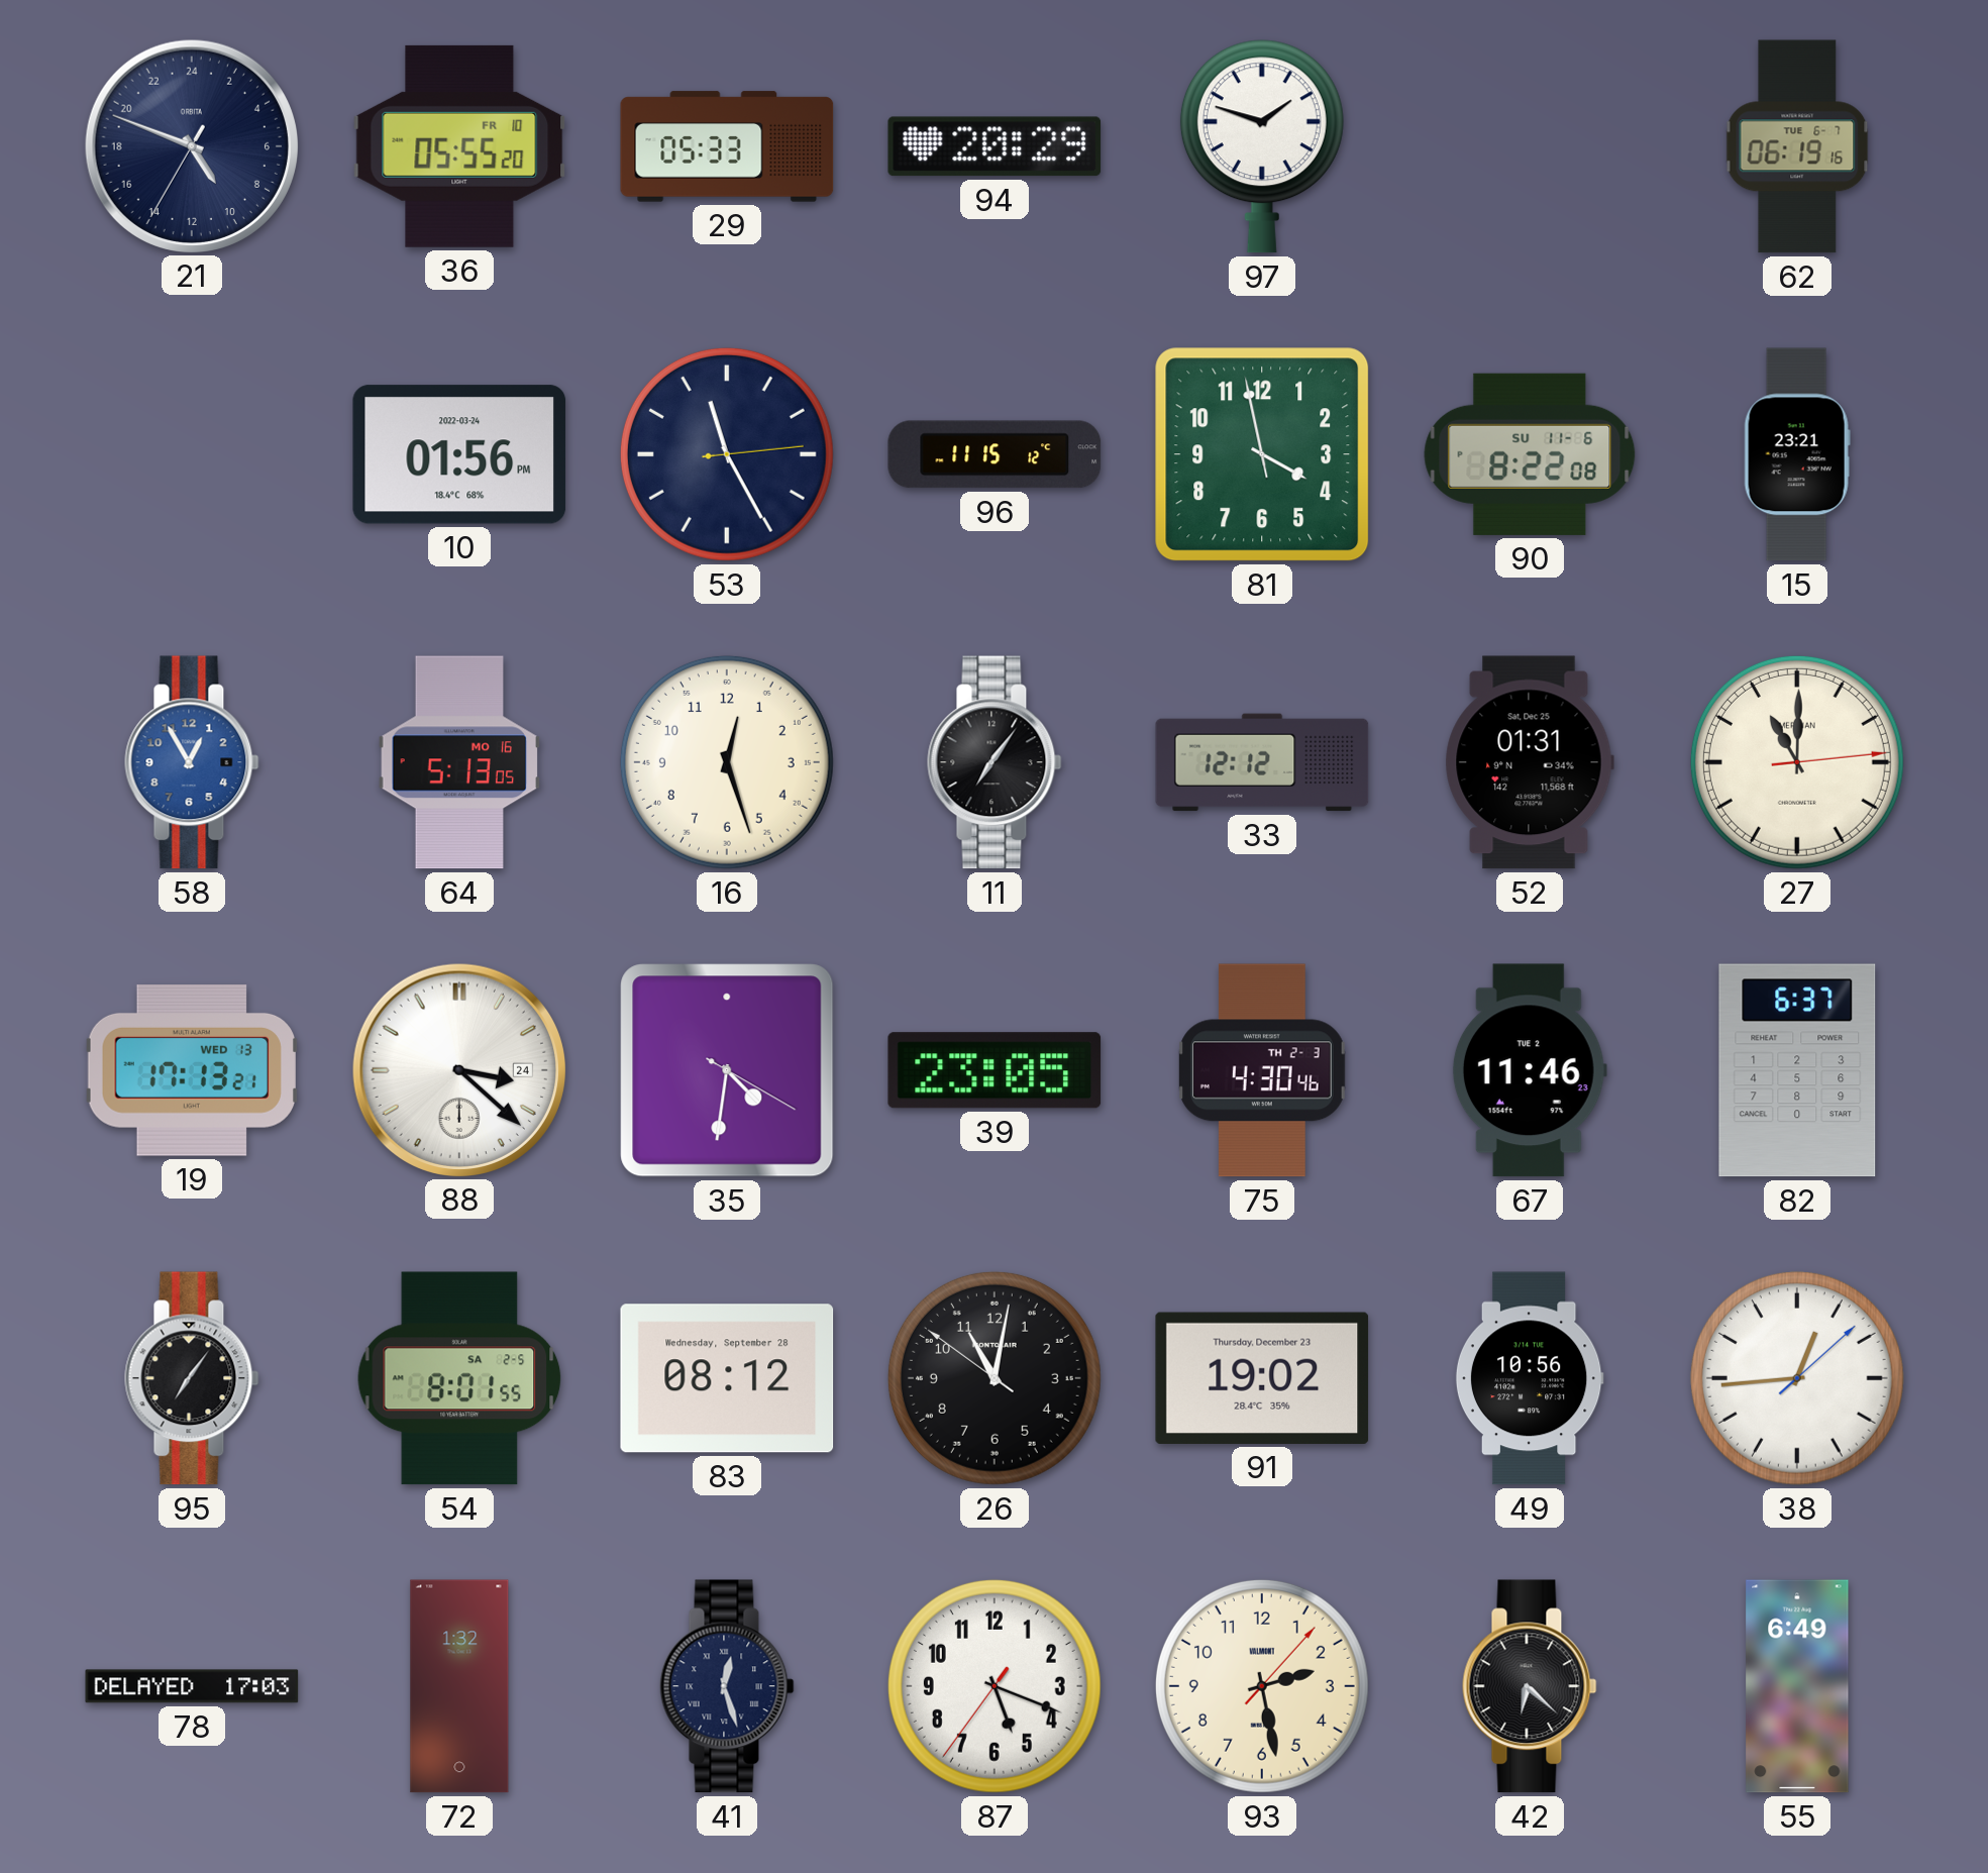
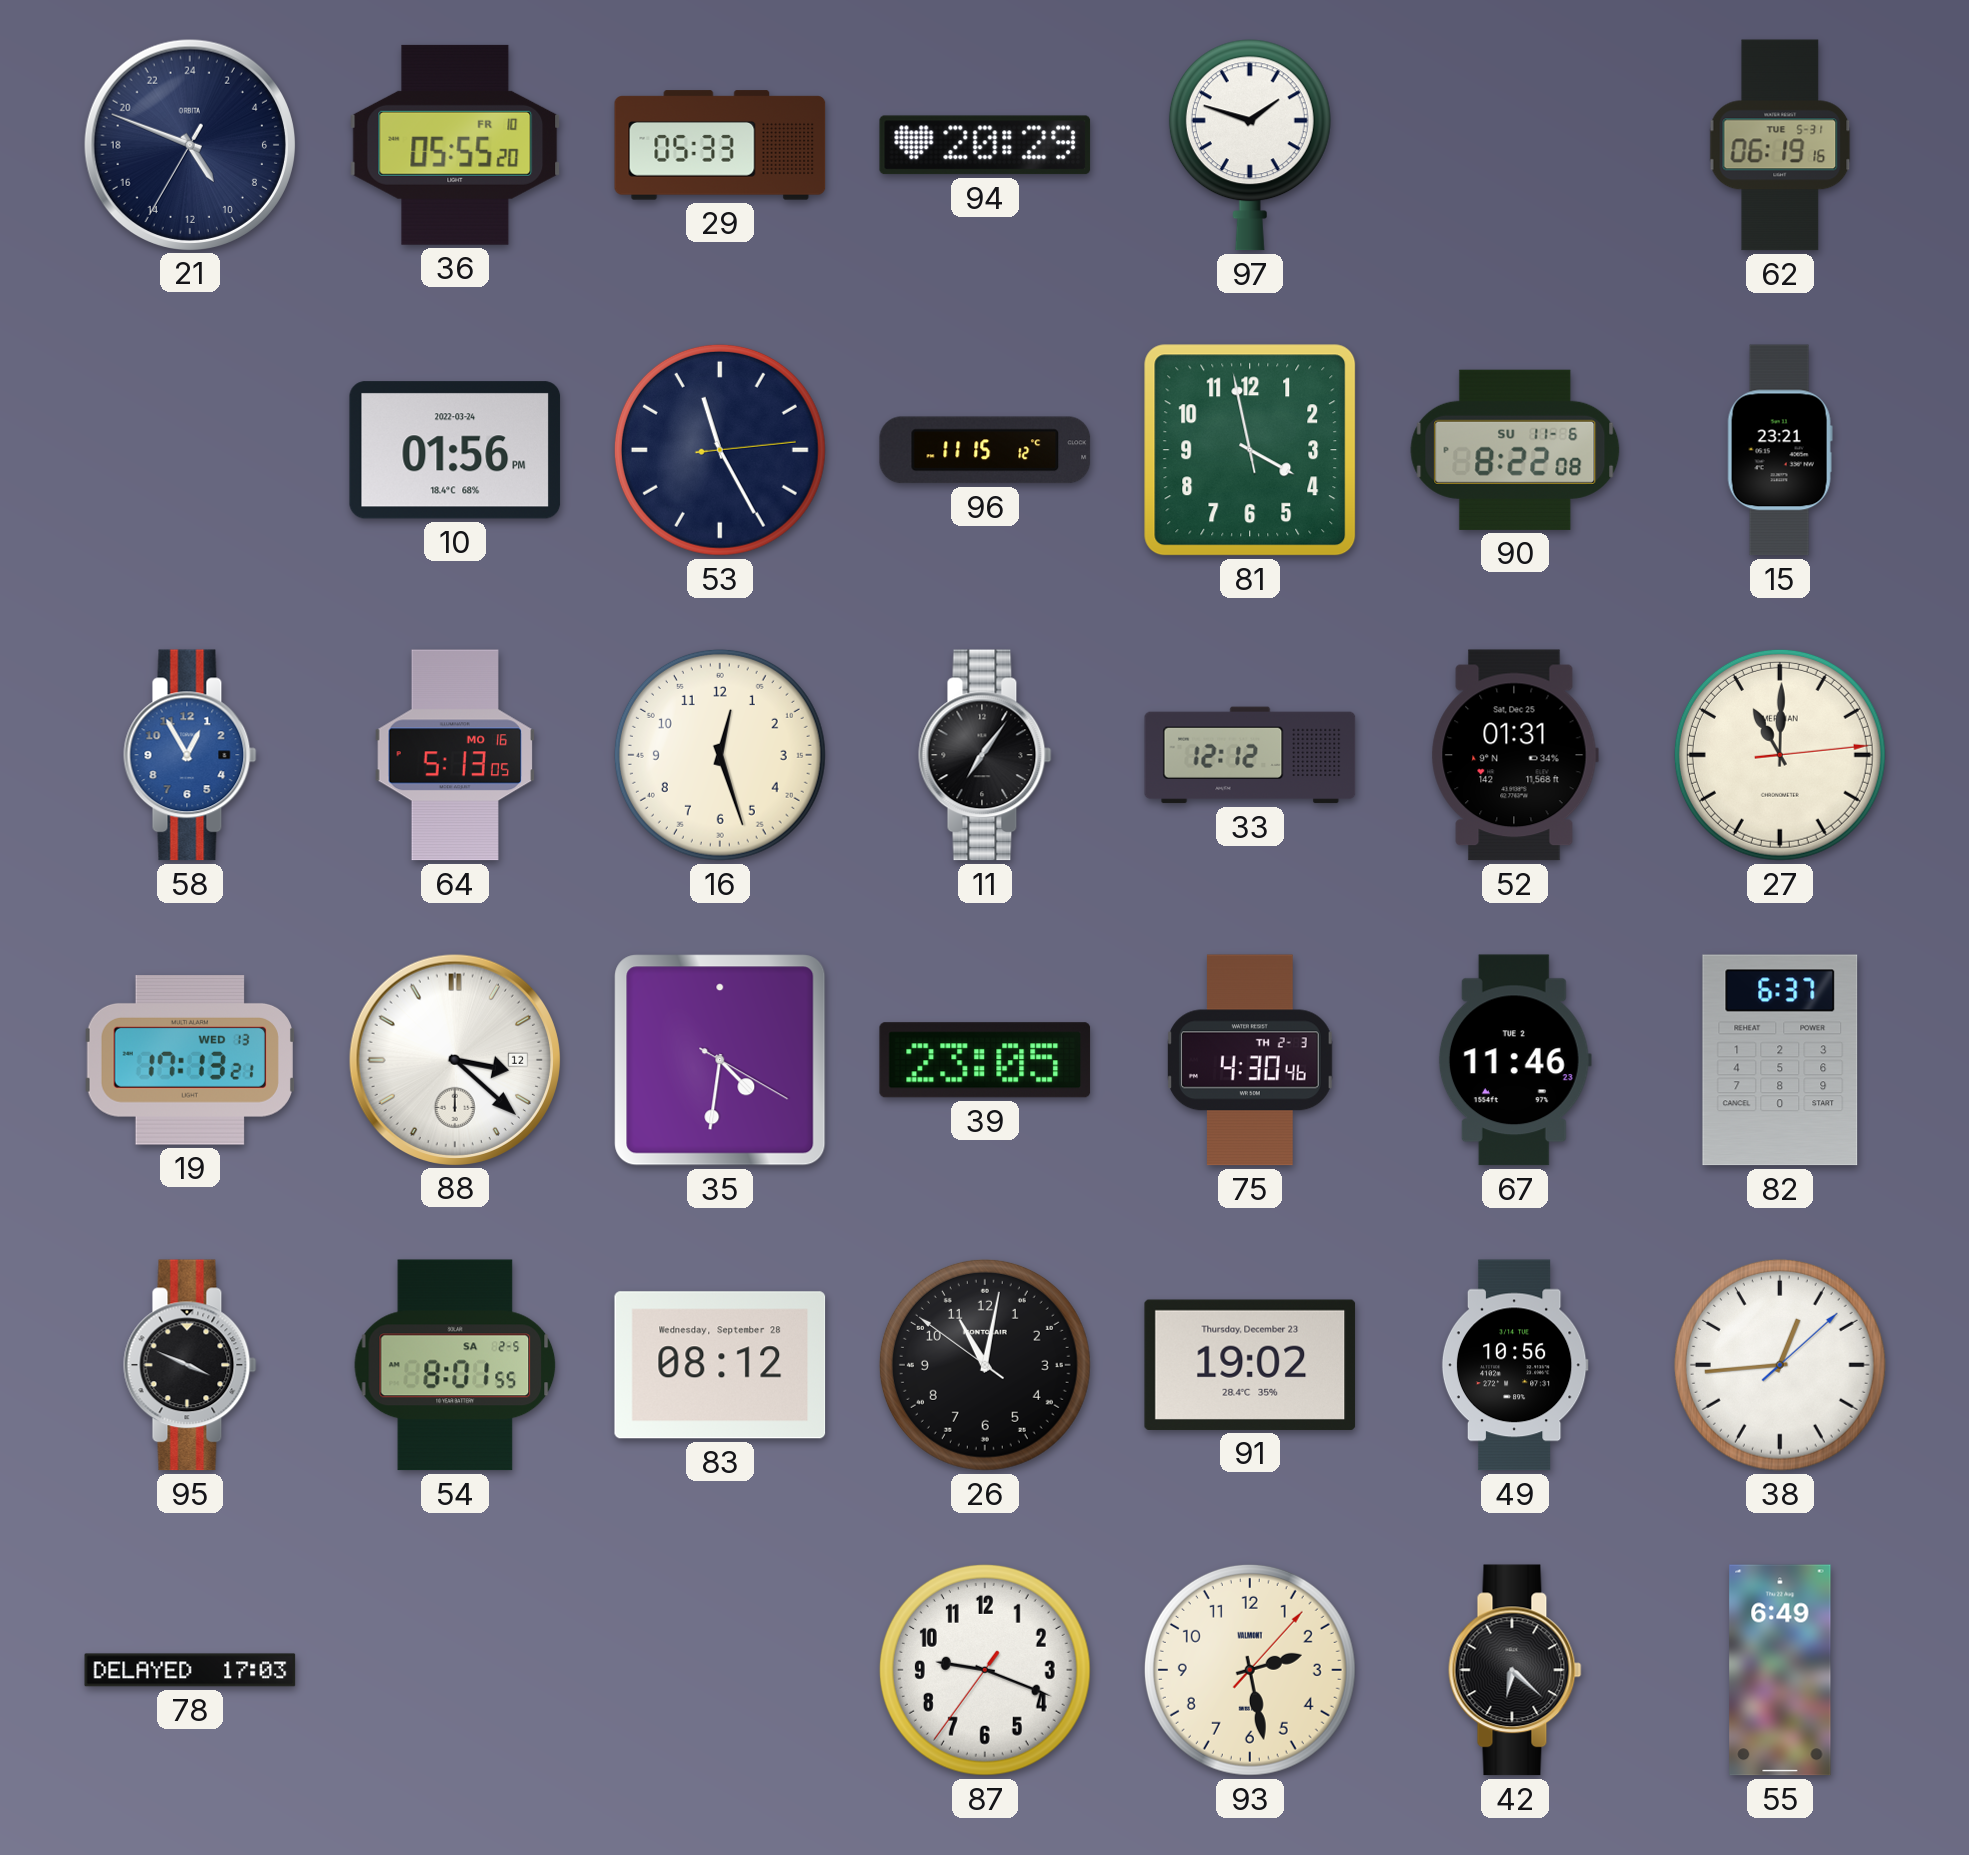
62 date: TUE 6-7 -> TUE 5-31
88 date: 24 -> 12
95: 7:06 -> 3:49
72: 1:32 -> none
41: 12:27 -> none
87: 5:18 -> 9:18
